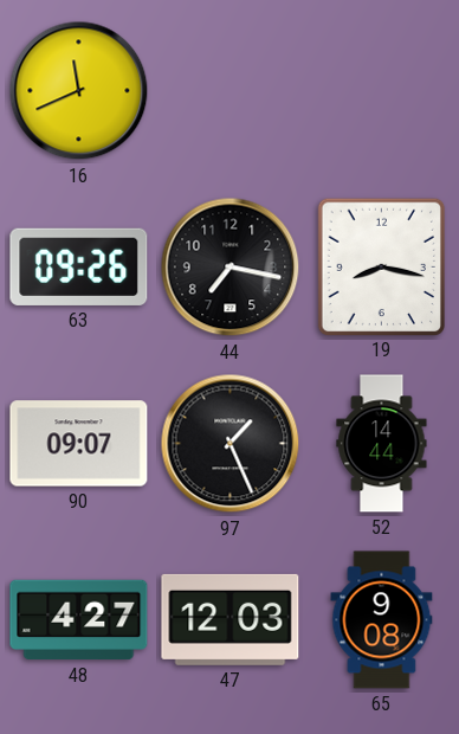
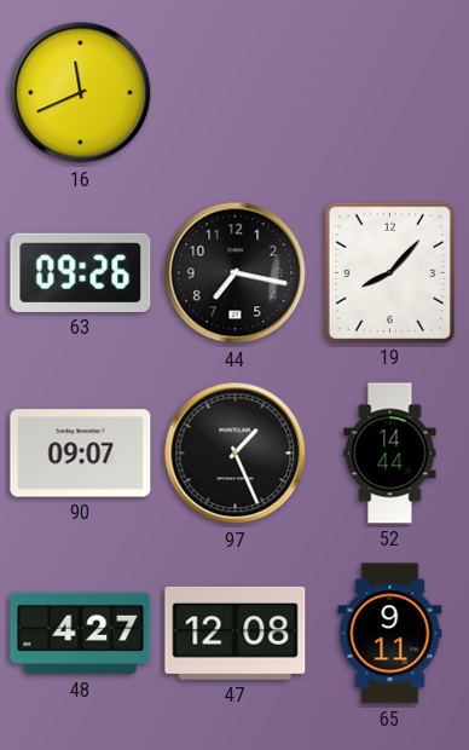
19: 8:17 -> 8:07
47: 12:03 -> 12:08
65: 9:08 -> 9:11
